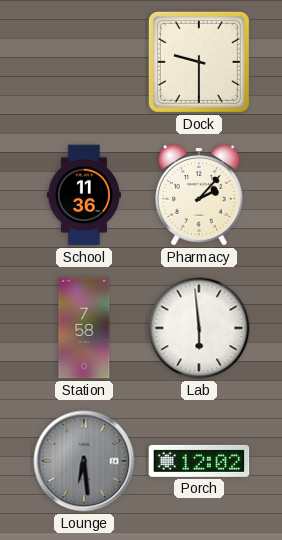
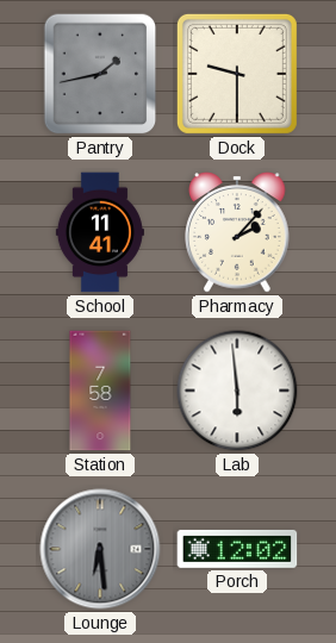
Pantry: none -> 1:43
School: 11:36 -> 11:41
